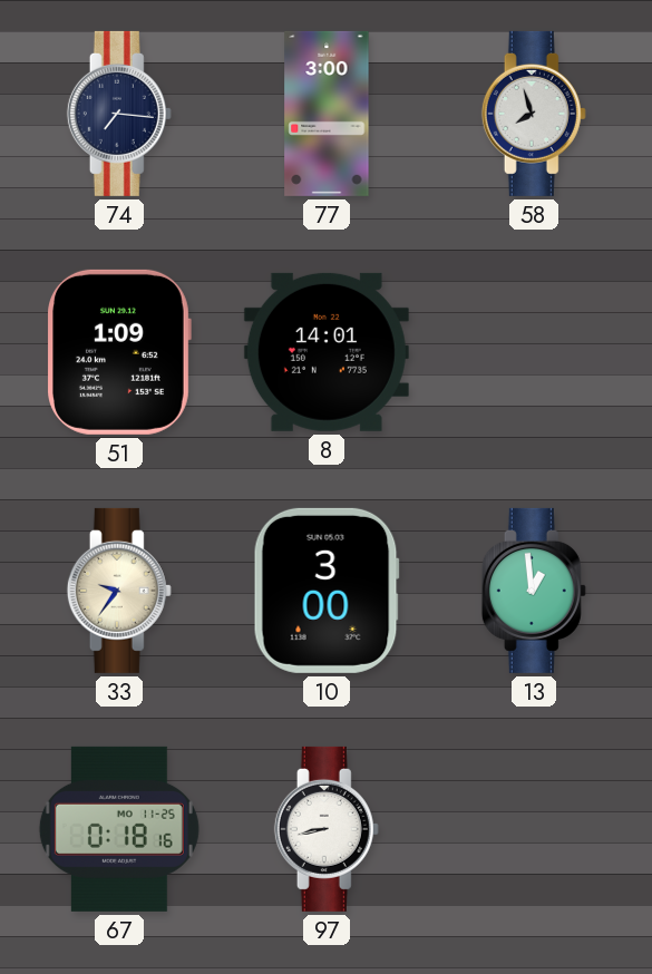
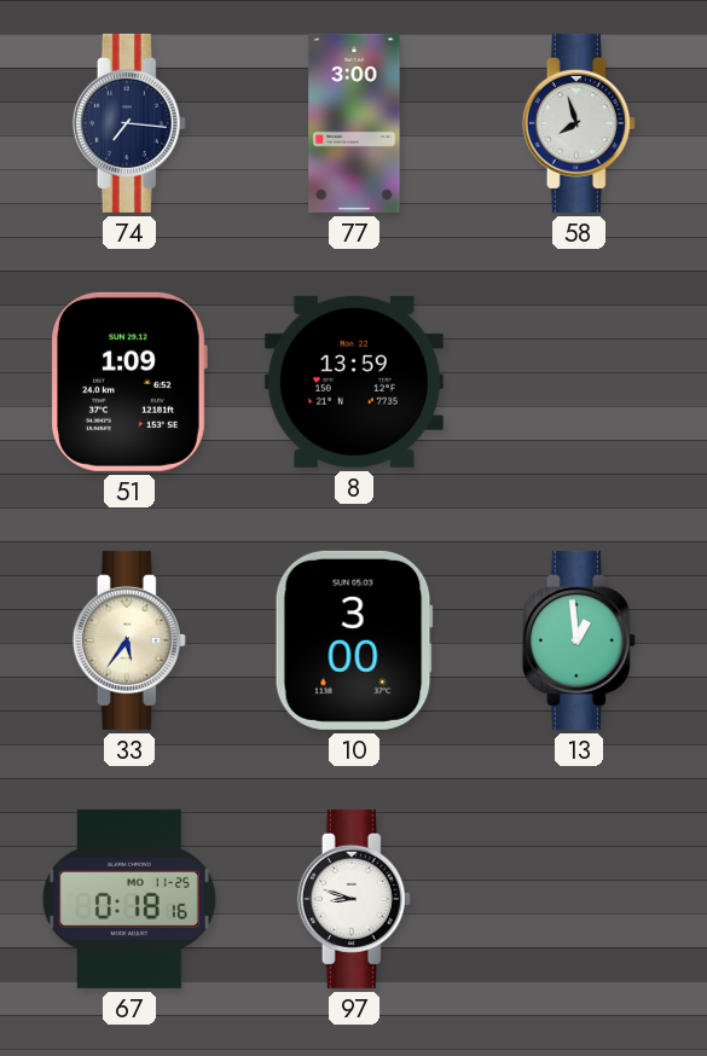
8: 14:01 -> 13:59
33: 9:36 -> 5:36
97: 8:43 -> 8:48
